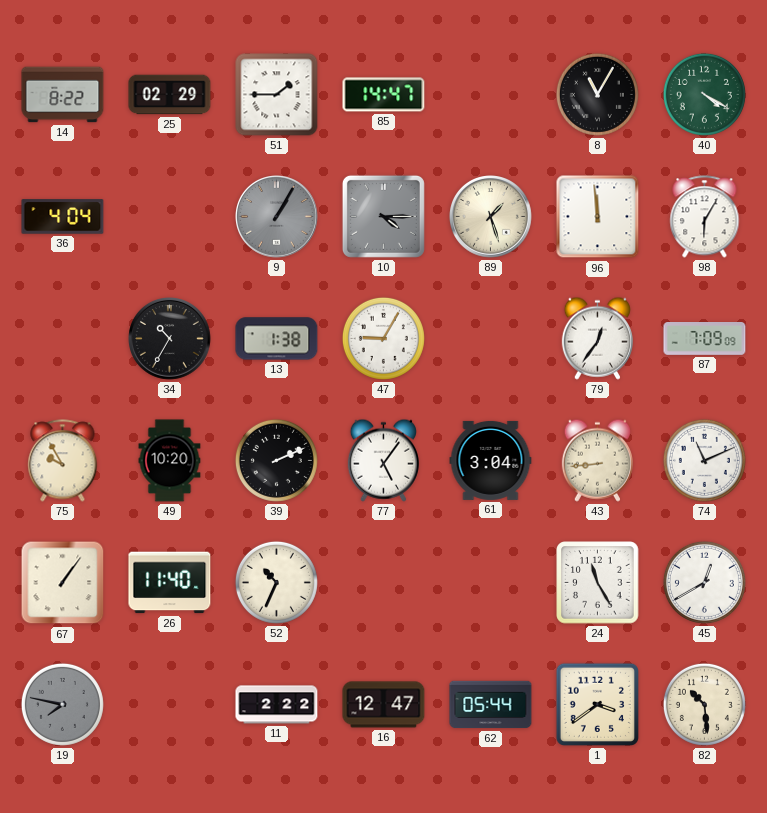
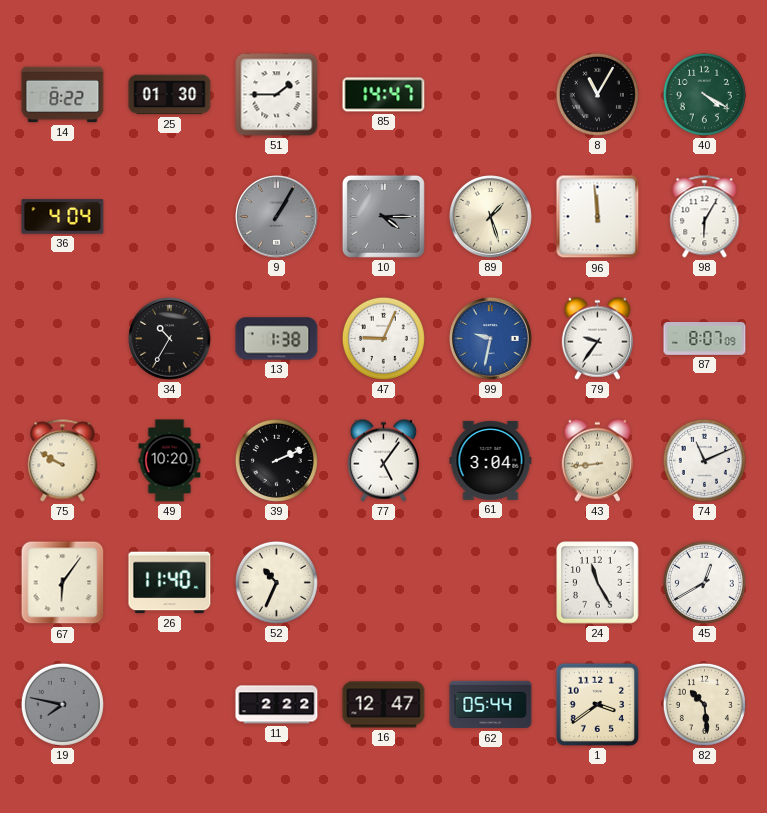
25: 02:29 -> 01:30
47: 9:05 -> 9:04
99: none -> 9:32
79: 12:36 -> 9:36
87: 7:09 -> 8:07
75: 9:55 -> 9:50
67: 1:06 -> 6:06
